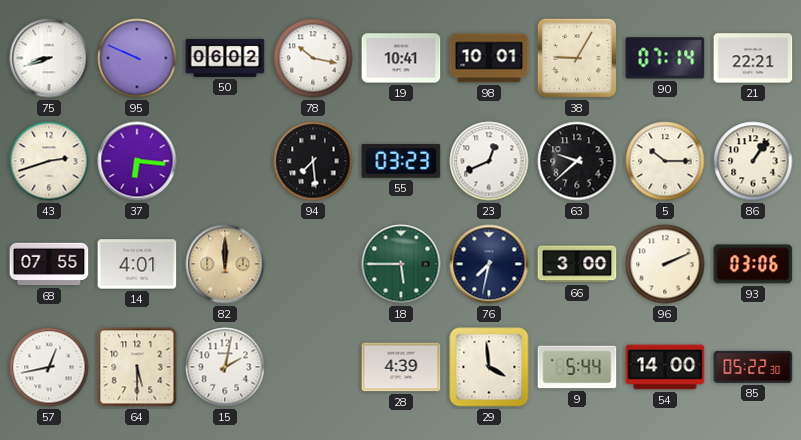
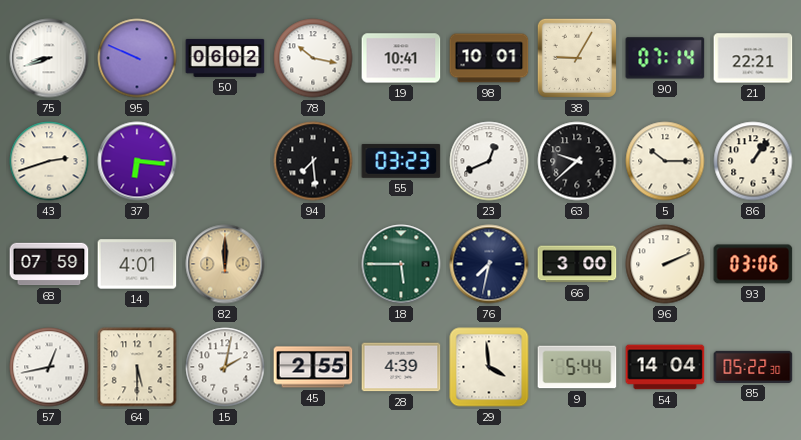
68: 07:55 -> 07:59
45: none -> 2:55
54: 14:00 -> 14:04
